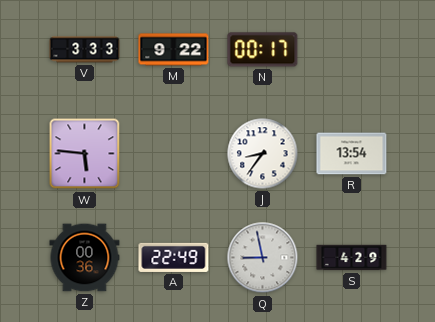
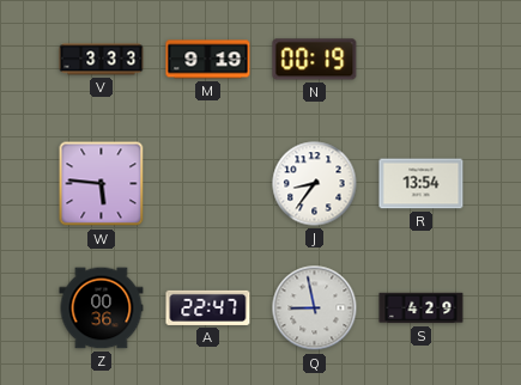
M: 9:22 -> 9:19
N: 00:17 -> 00:19
A: 22:49 -> 22:47
